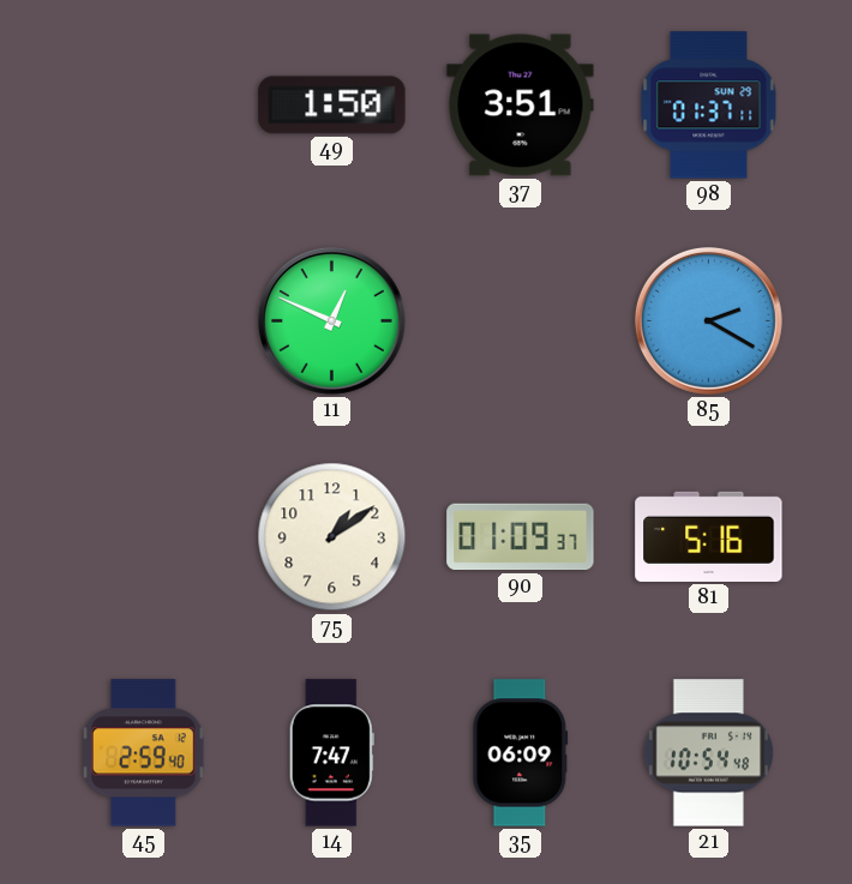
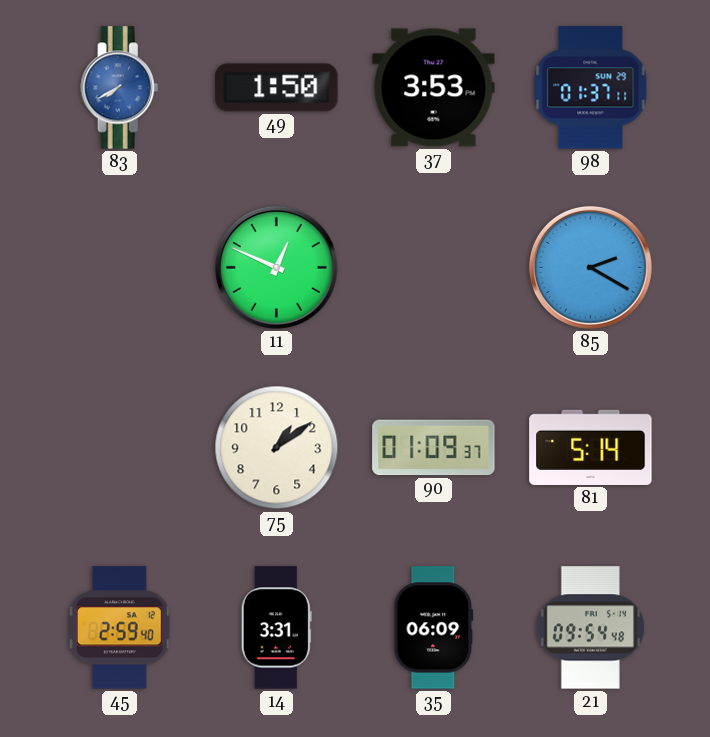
83: none -> 7:40
37: 3:51 -> 3:53
81: 5:16 -> 5:14
14: 7:47 -> 3:31
21: 10:54 -> 09:54
